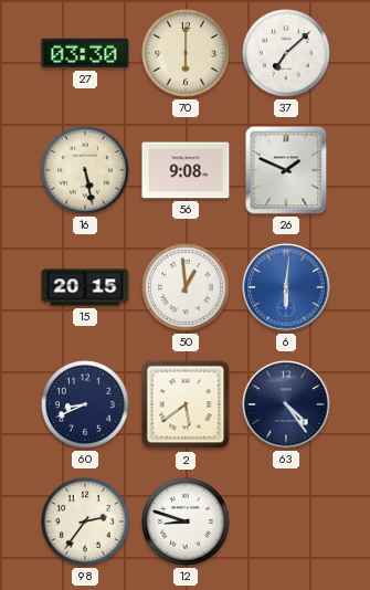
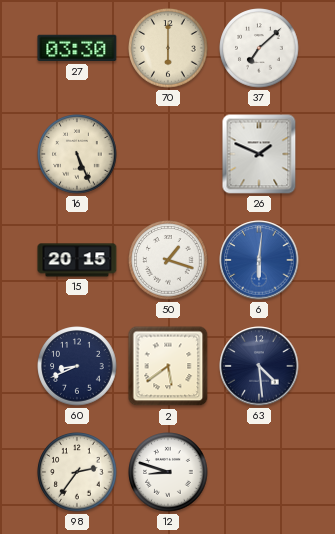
16: 5:28 -> 5:26
56: 9:08 -> none
50: 12:59 -> 1:18
63: 4:24 -> 4:29
